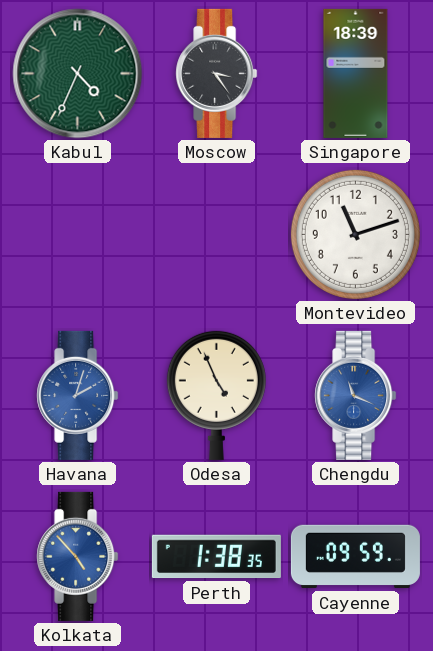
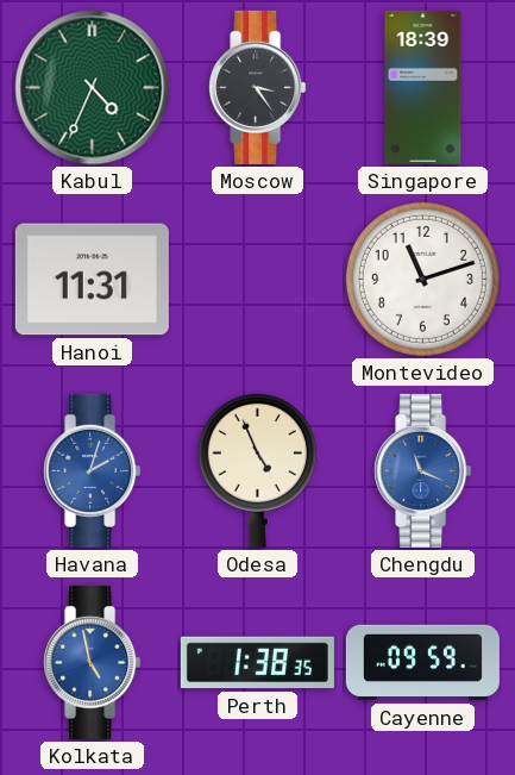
Hanoi: none -> 11:31
Kolkata: 4:53 -> 4:58
